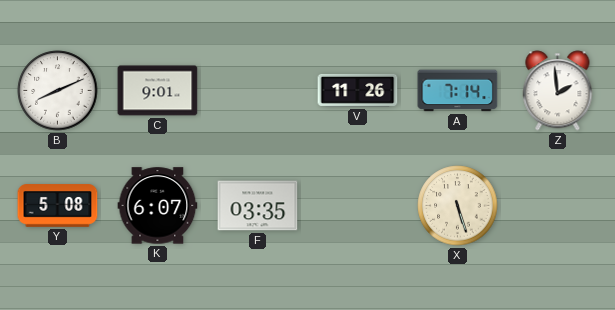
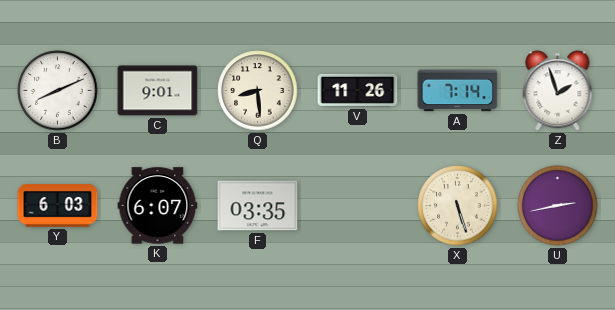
Q: none -> 8:29
Z: 1:59 -> 1:57
Y: 5:08 -> 6:03
U: none -> 2:43
